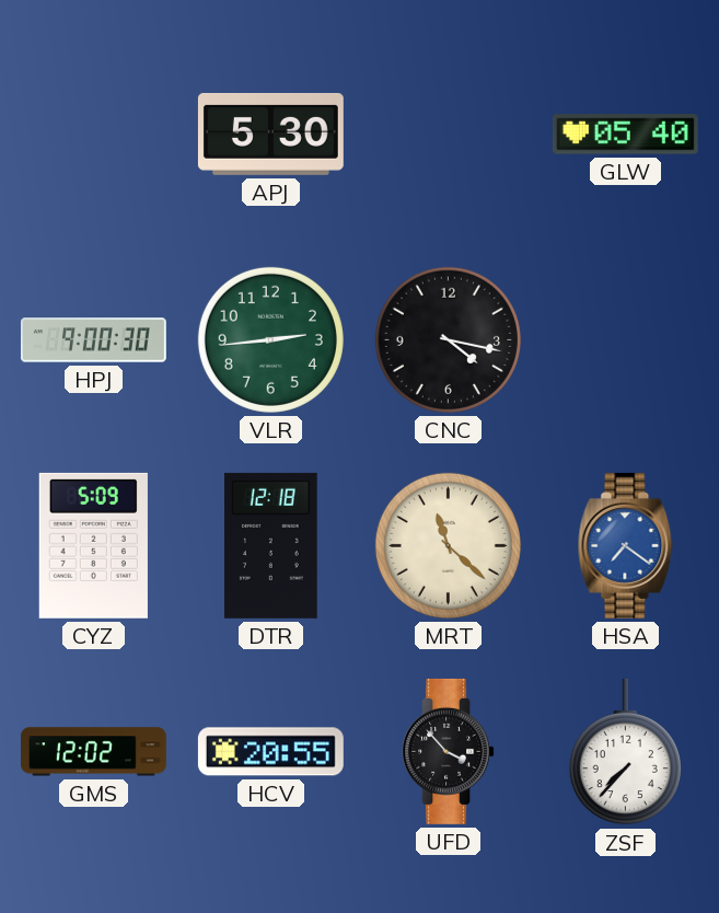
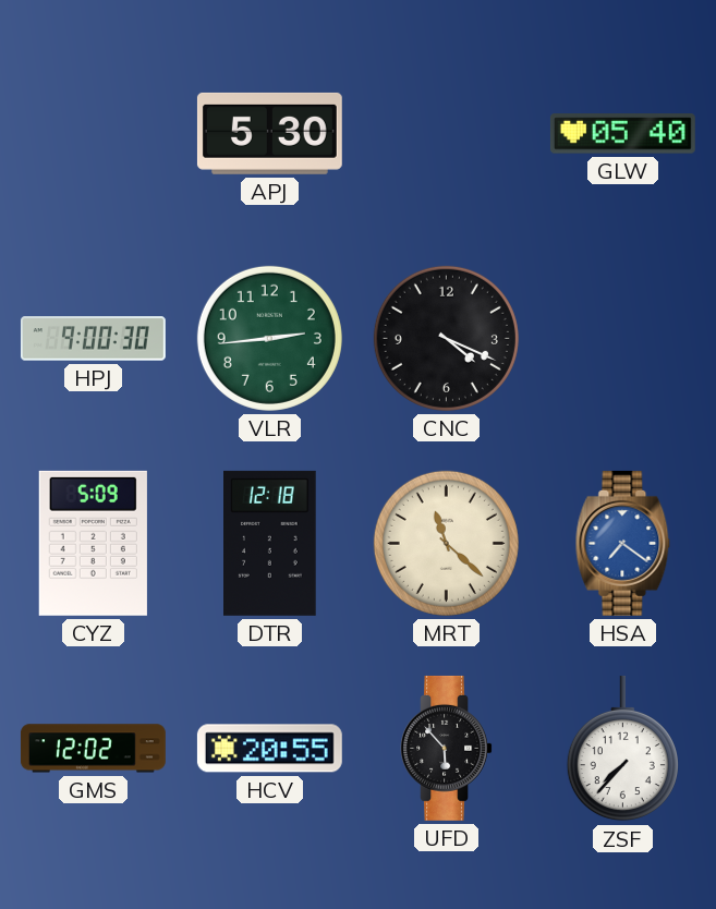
CNC: 4:17 -> 4:19
UFD: 3:53 -> 5:53
